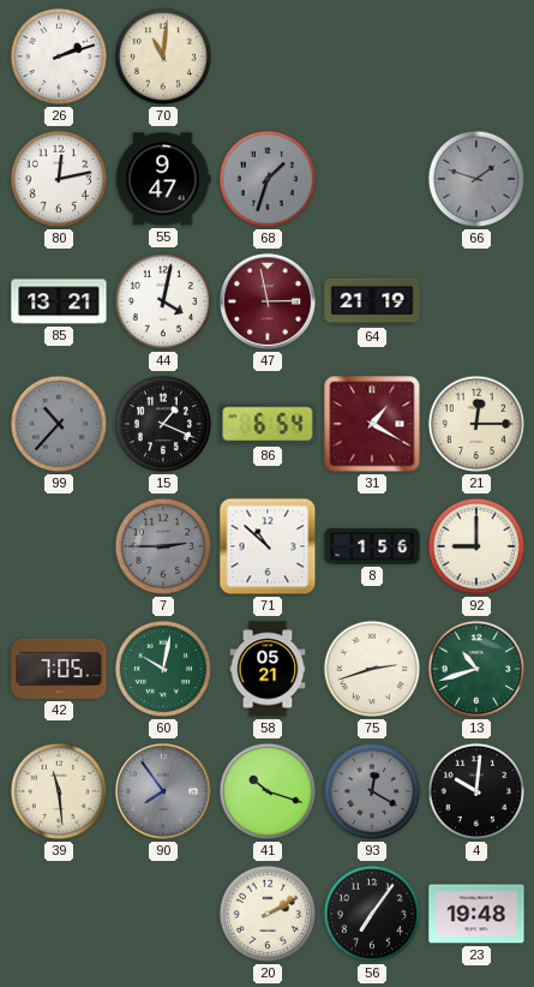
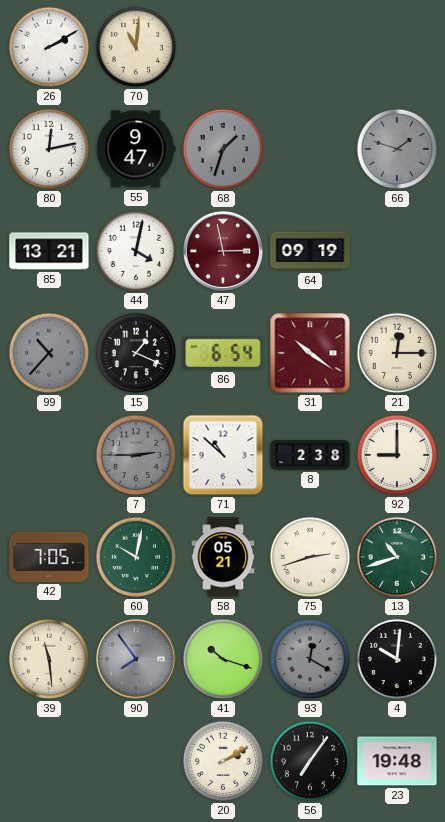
26: 2:12 -> 2:10
64: 21:19 -> 09:19
31: 1:20 -> 10:21
8: 1:56 -> 2:38
